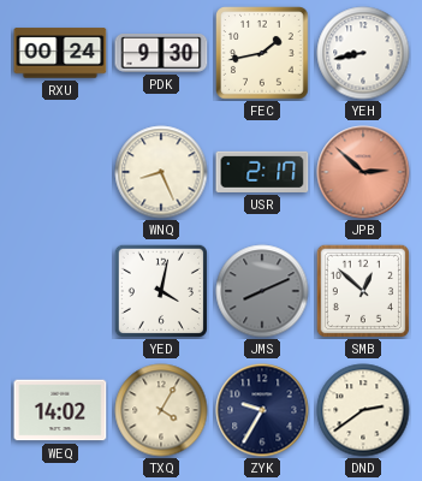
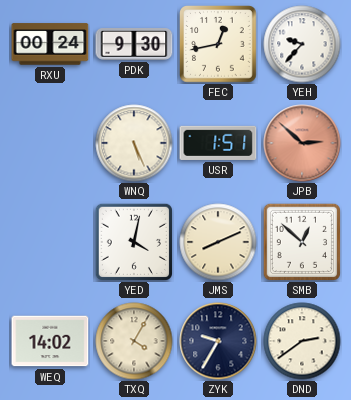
FEC: 1:43 -> 12:43
YEH: 8:43 -> 9:37
WNQ: 8:26 -> 5:26
USR: 2:17 -> 1:51
JMS dial: grey -> cream
